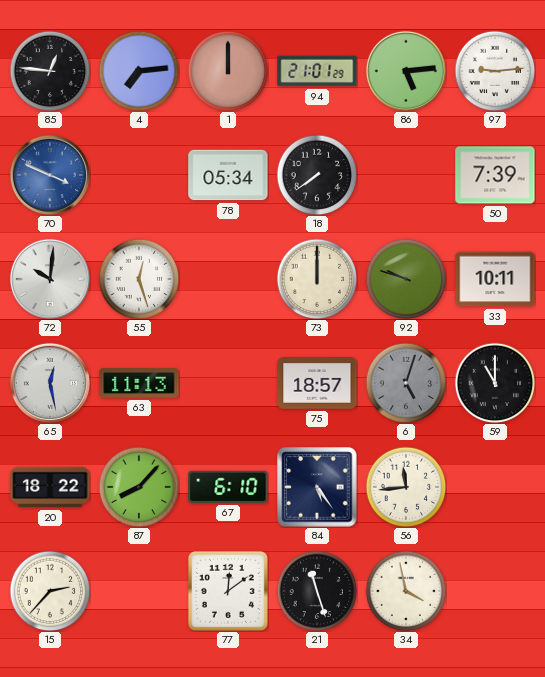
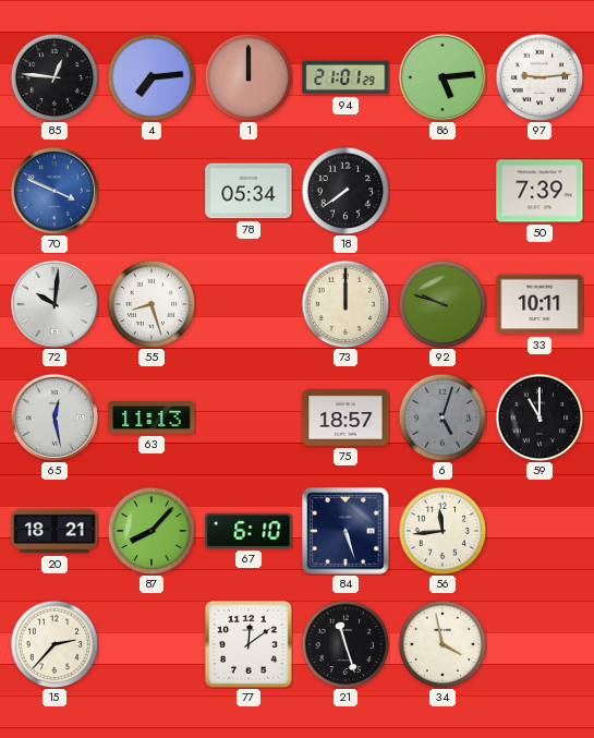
55: 12:27 -> 8:27
20: 18:22 -> 18:21
84: 5:24 -> 5:27
